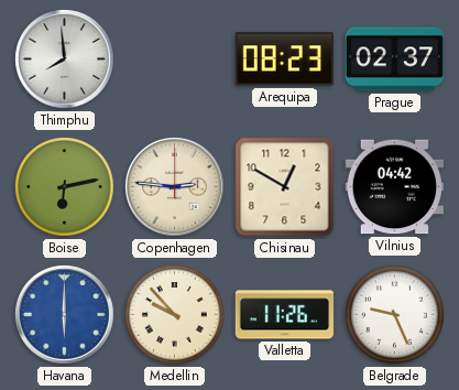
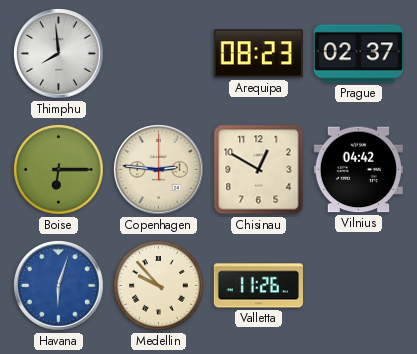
Boise: 6:13 -> 6:15
Havana: 6:00 -> 6:03
Belgrade: 9:26 -> none
